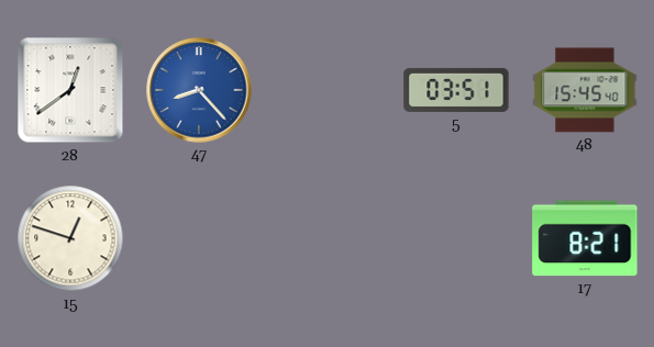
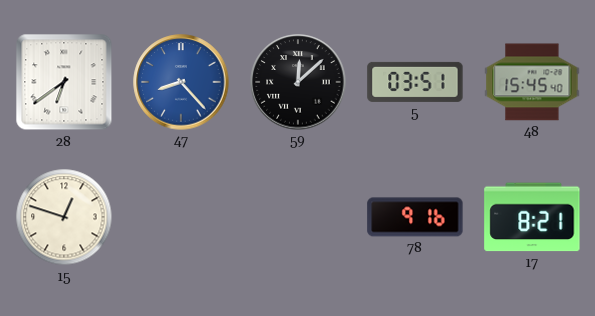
28: 12:39 -> 6:39
59: none -> 12:08
78: none -> 9:16
